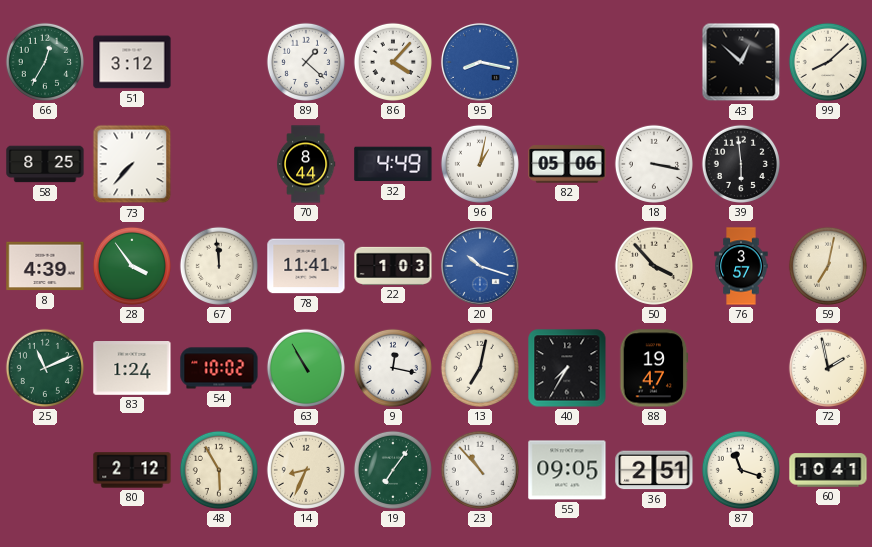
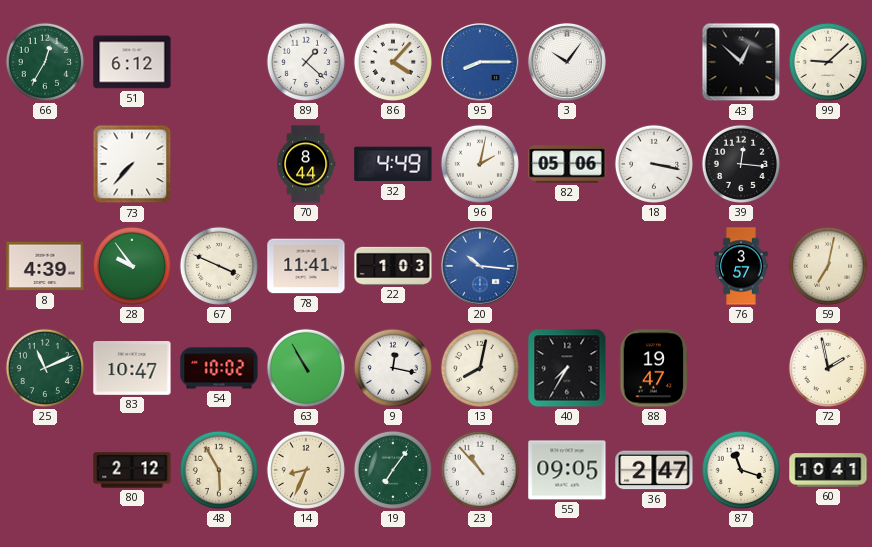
51: 3:12 -> 6:12
95: 8:17 -> 8:15
3: none -> 10:06
99: 8:08 -> 9:08
58: 8:25 -> none
96: 1:02 -> 2:02
39: 5:59 -> 12:16
28: 3:54 -> 9:54
67: 11:59 -> 3:49
20: 10:18 -> 10:16
50: 3:53 -> none
83: 1:24 -> 10:47
13: 7:02 -> 8:02
36: 2:51 -> 2:47
